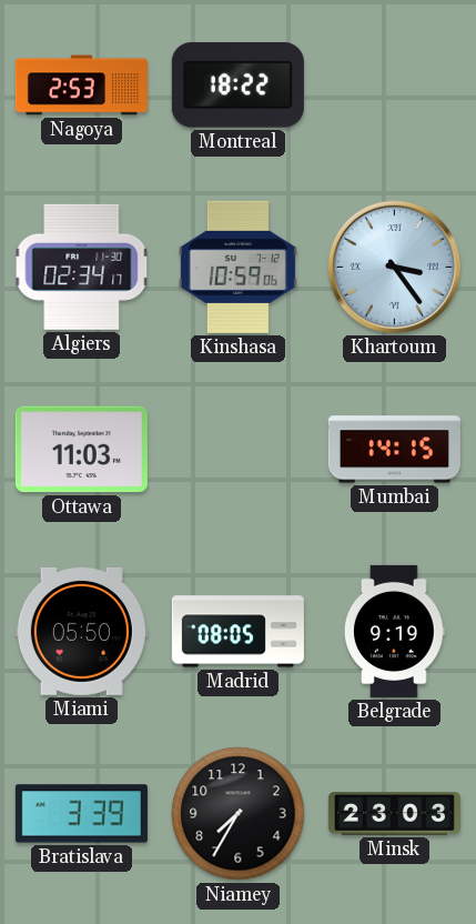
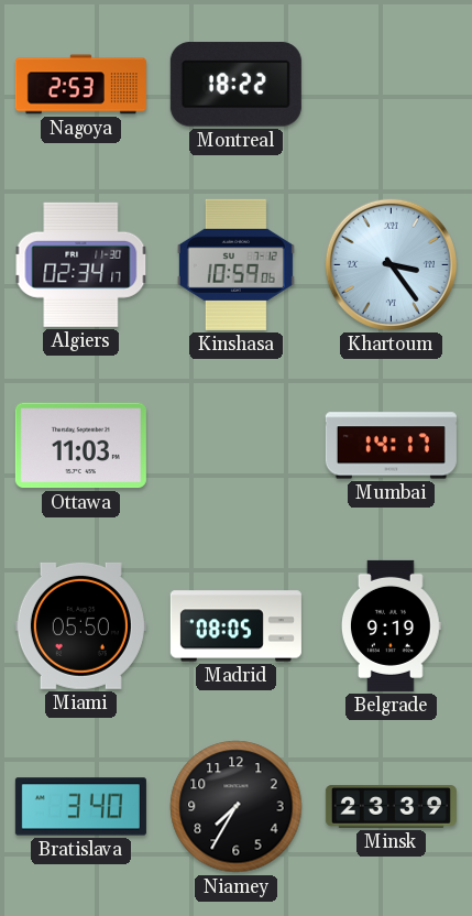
Mumbai: 14:15 -> 14:17
Bratislava: 3:39 -> 3:40
Minsk: 23:03 -> 23:39
